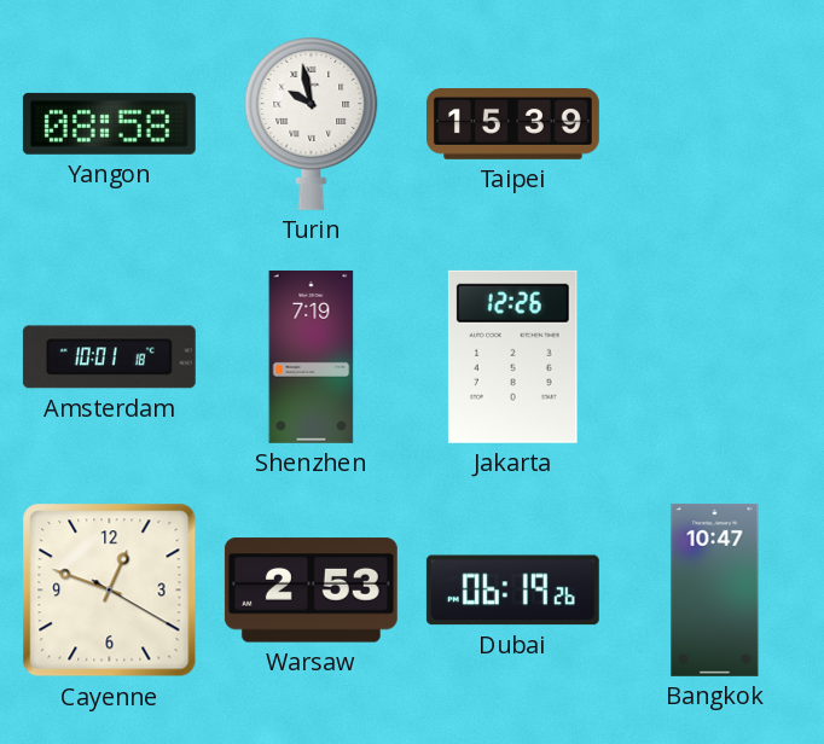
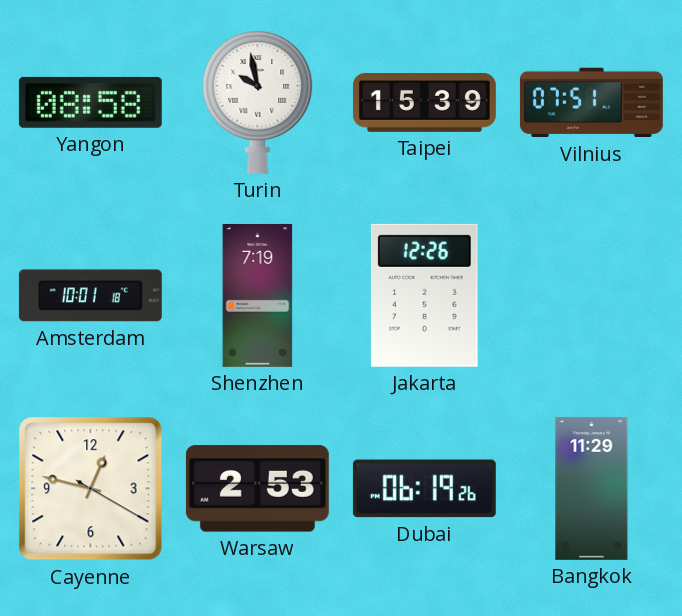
Vilnius: none -> 07:51
Cayenne: 12:48 -> 12:47
Bangkok: 10:47 -> 11:29
